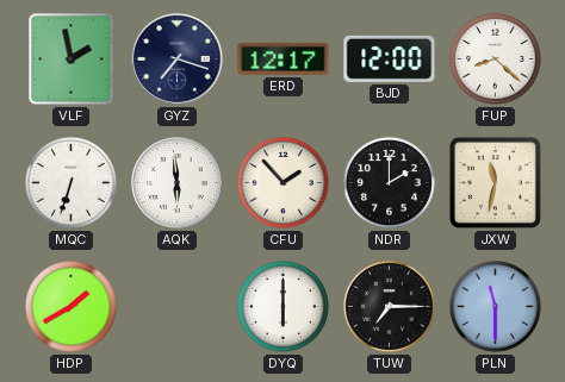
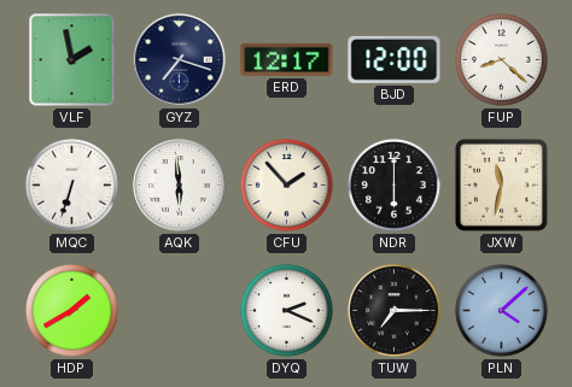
NDR: 2:00 -> 6:00
DYQ: 6:00 -> 2:19
PLN: 11:30 -> 4:08
